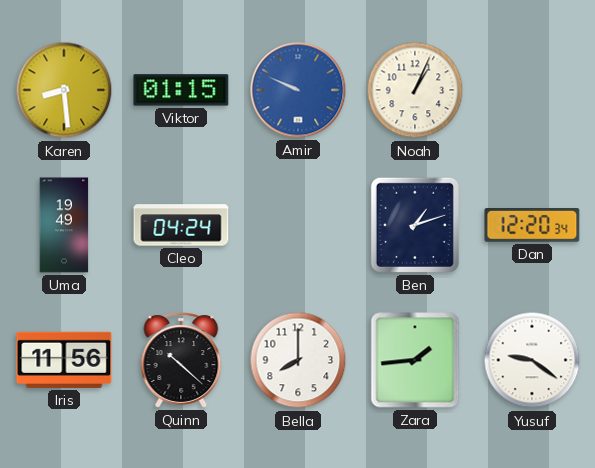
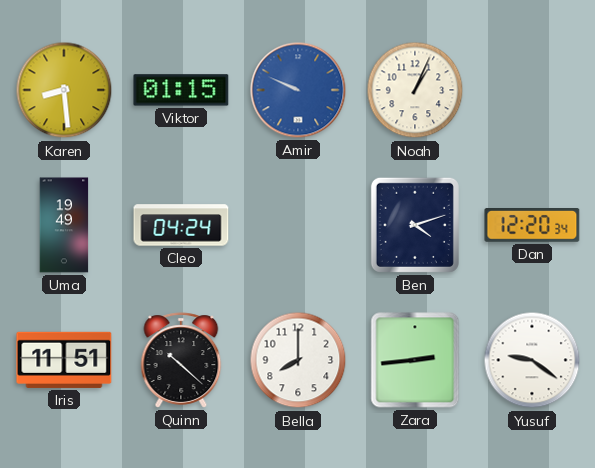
Ben: 1:12 -> 4:12
Iris: 11:56 -> 11:51
Zara: 1:44 -> 2:44
